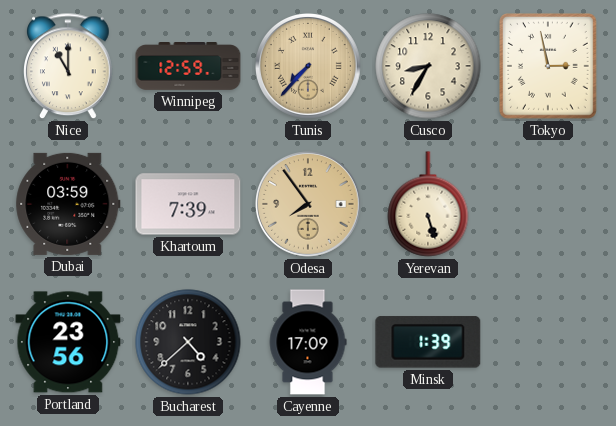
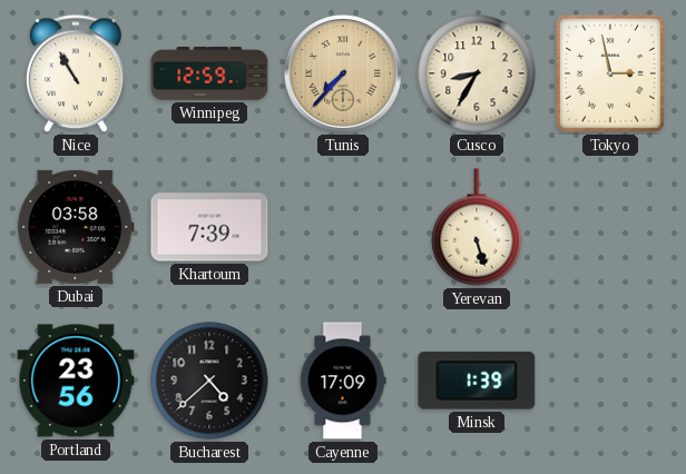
Nice: 11:00 -> 10:55
Dubai: 03:59 -> 03:58
Odesa: 7:54 -> none
